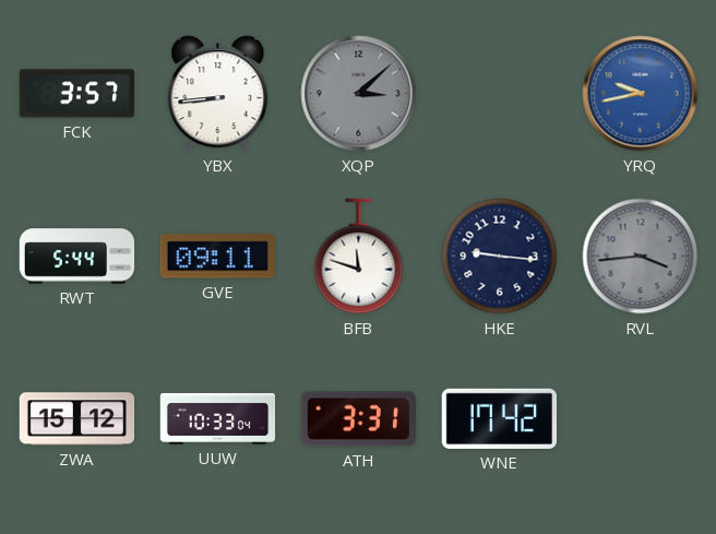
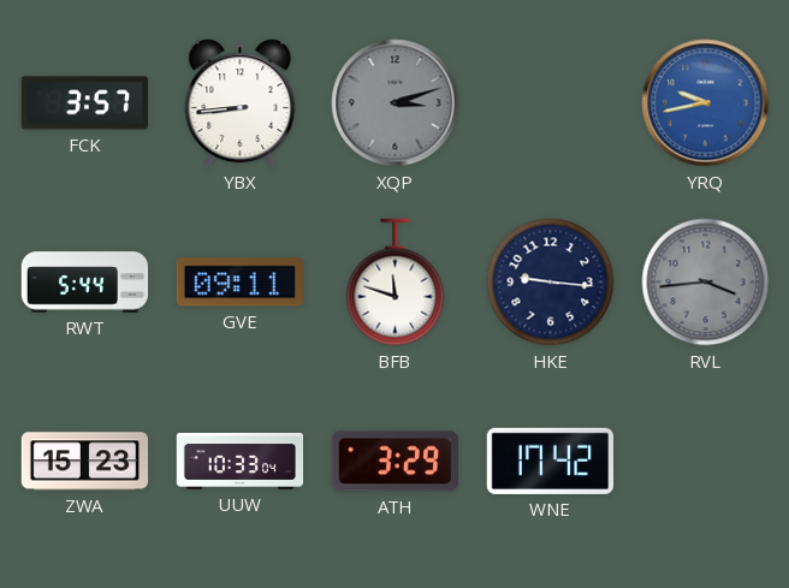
XQP: 3:08 -> 3:12
ZWA: 15:12 -> 15:23
ATH: 3:31 -> 3:29
